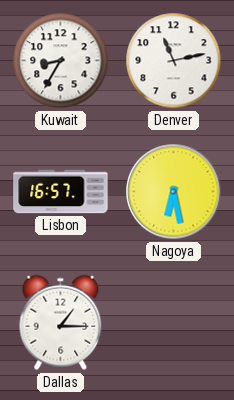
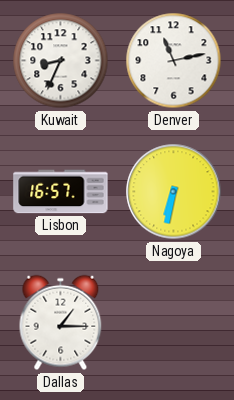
Kuwait: 8:35 -> 8:34
Nagoya: 6:28 -> 6:32
